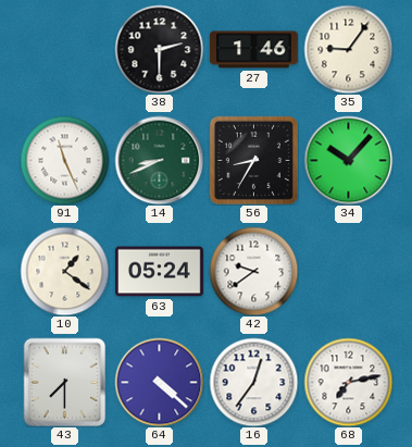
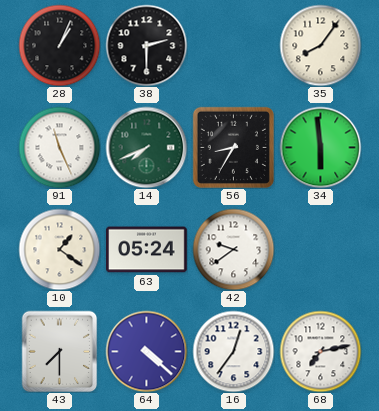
28: none -> 1:04
27: 1:46 -> none
35: 9:06 -> 8:06
14: 8:41 -> 7:41
34: 10:07 -> 5:59
